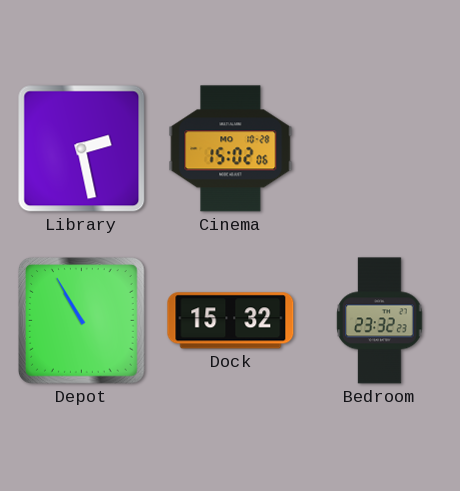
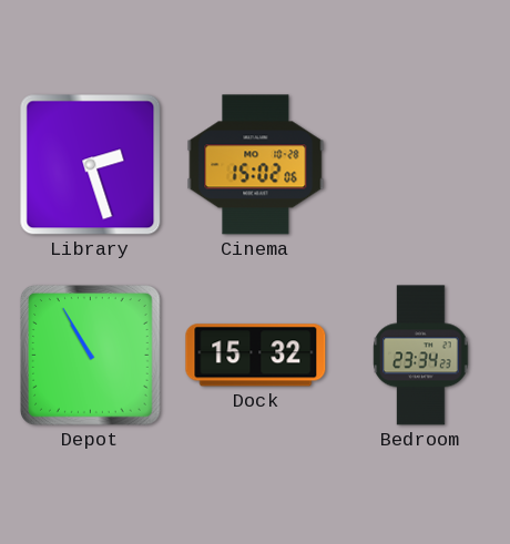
Library: 2:28 -> 2:27
Bedroom: 23:32 -> 23:34
